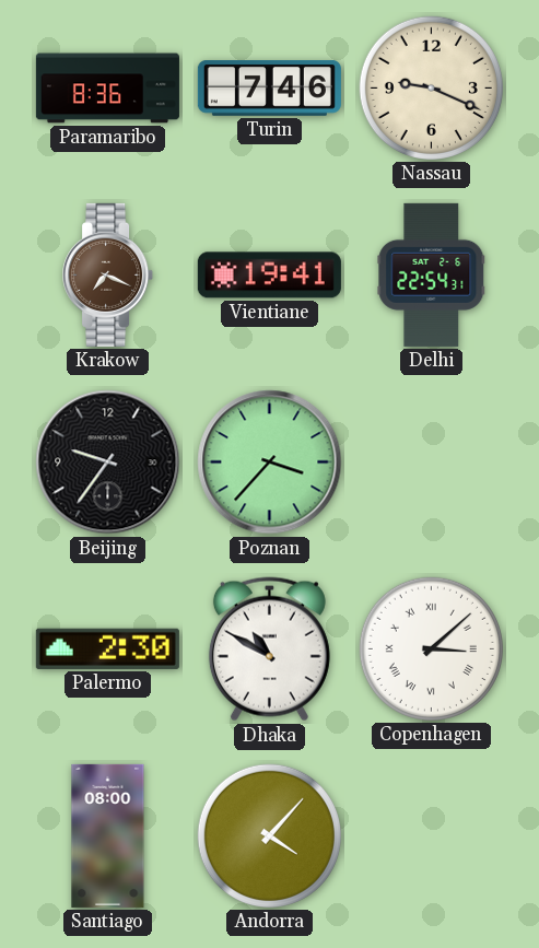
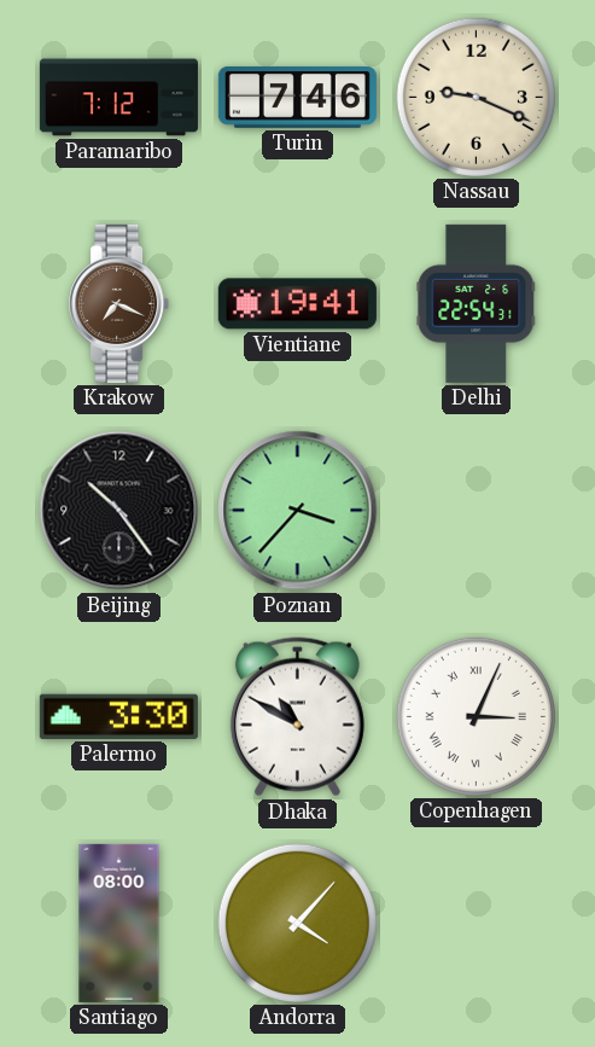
Paramaribo: 8:36 -> 7:12
Beijing: 9:36 -> 10:24
Palermo: 2:30 -> 3:30
Copenhagen: 3:08 -> 3:04
